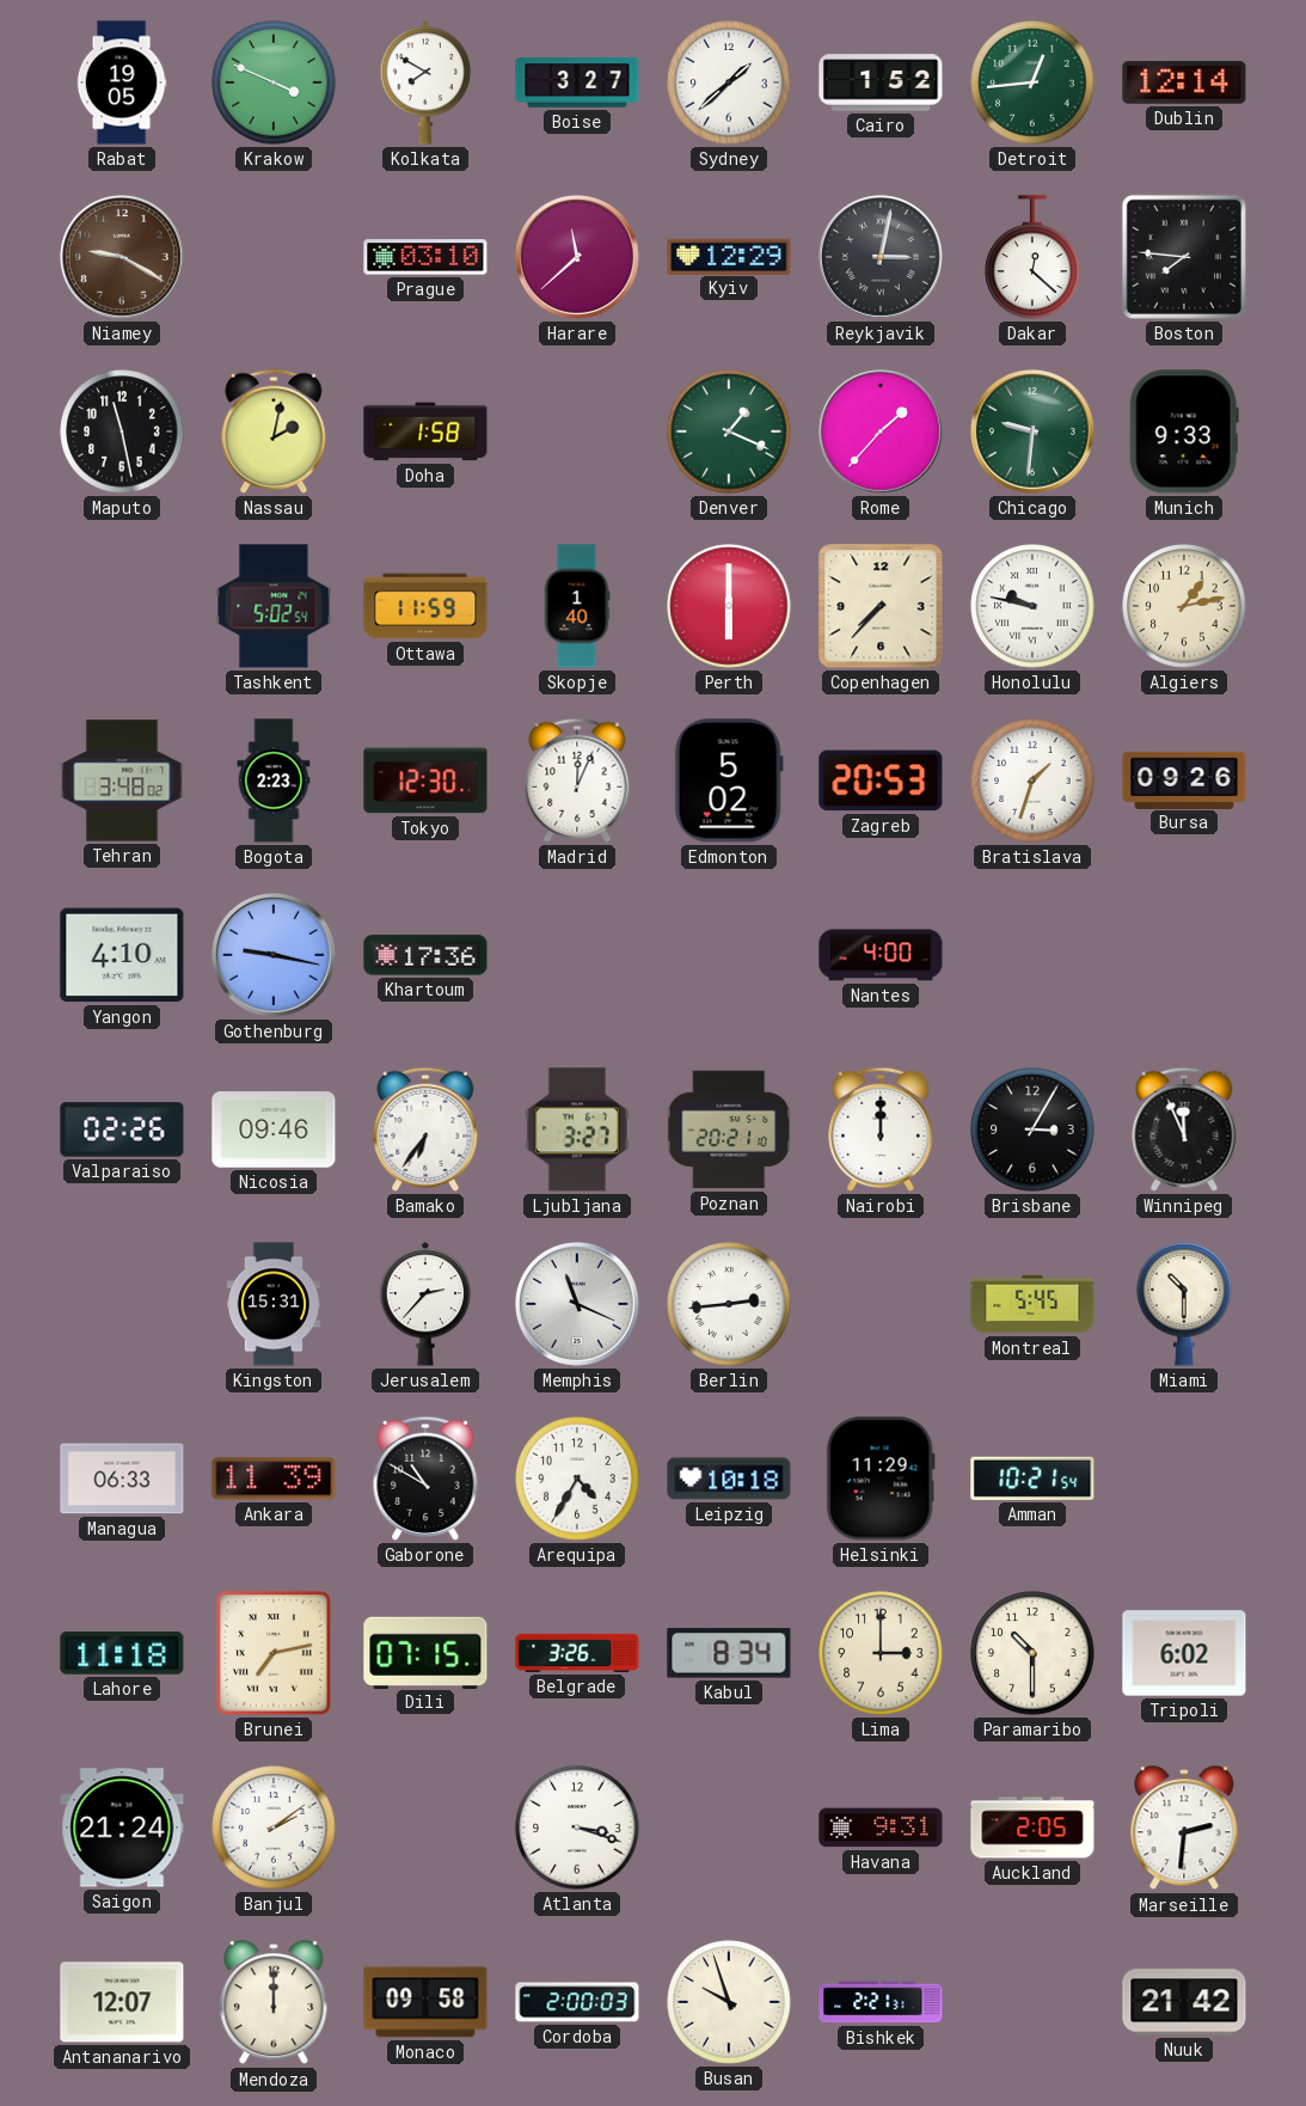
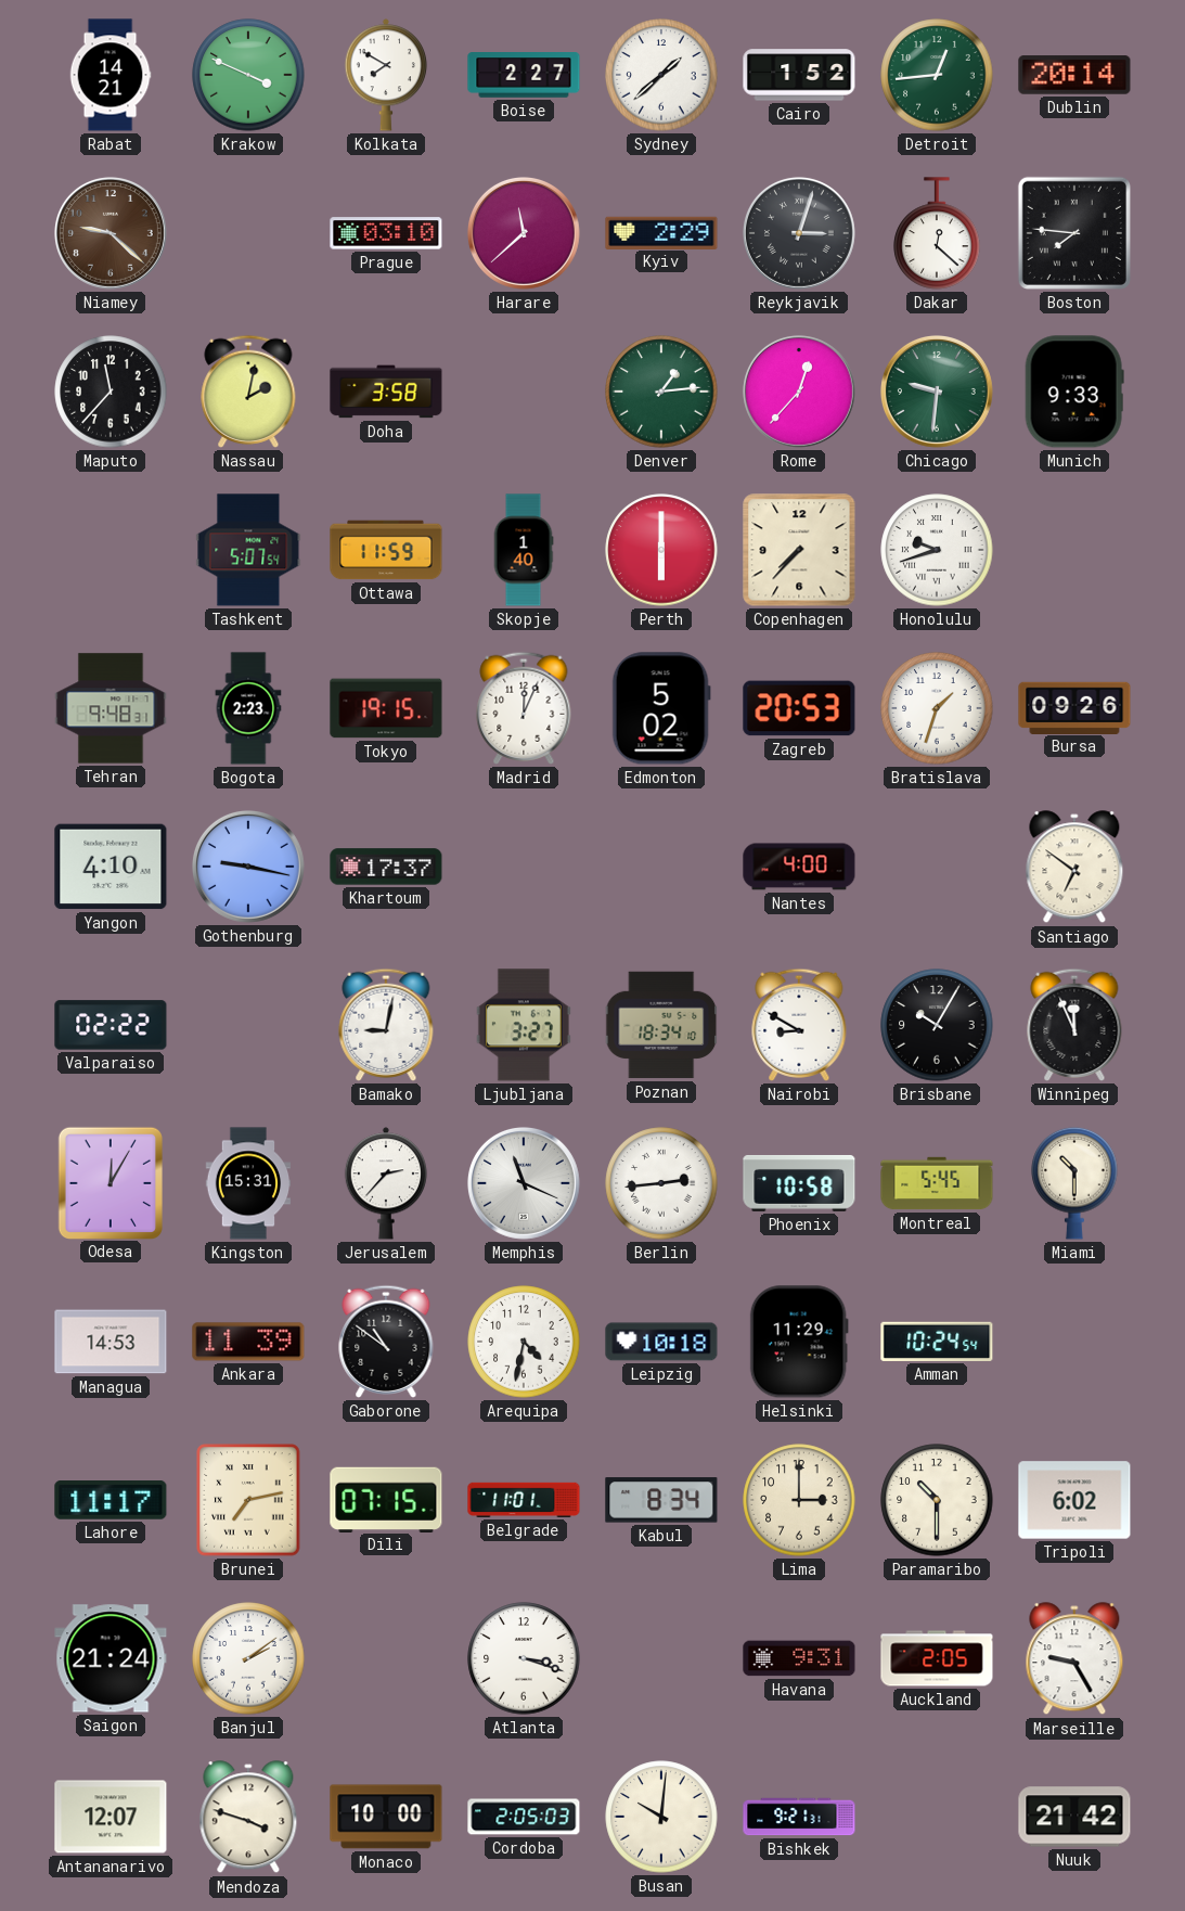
Rabat: 19:05 -> 14:21
Boise: 3:27 -> 2:27
Dublin: 12:14 -> 20:14
Niamey: 9:20 -> 9:22
Kyiv: 12:29 -> 2:29
Reykjavik: 3:02 -> 3:03
Maputo: 11:28 -> 11:37
Doha: 1:58 -> 3:58
Denver: 1:19 -> 1:14
Rome: 1:37 -> 12:37
Tashkent: 5:02 -> 5:07
Honolulu: 9:47 -> 9:42
Algiers: 1:13 -> none
Tehran: 3:48 -> 9:48
Tokyo: 12:30 -> 19:15
Khartoum: 17:36 -> 17:37
Santiago: none -> 6:51
Valparaiso: 02:26 -> 02:22
Nicosia: 09:46 -> none
Bamako: 6:36 -> 9:02
Poznan: 20:21 -> 18:34
Nairobi: 12:00 -> 8:50
Brisbane: 3:05 -> 10:05
Odesa: none -> 12:05
Phoenix: none -> 10:58
Managua: 06:33 -> 14:53
Gaborone: 10:50 -> 10:51
Arequipa: 4:35 -> 4:32
Amman: 10:21 -> 10:24
Lahore: 11:18 -> 11:17
Belgrade: 3:26 -> 11:01
Marseille: 2:31 -> 9:25
Mendoza: 12:00 -> 3:48
Monaco: 09:58 -> 10:00
Cordoba: 2:00 -> 2:05
Busan: 9:57 -> 10:01
Bishkek: 2:21 -> 9:21
